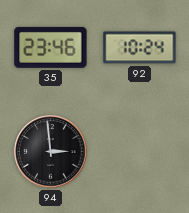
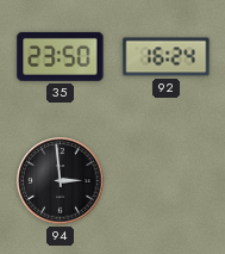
35: 23:46 -> 23:50
92: 10:24 -> 16:24
